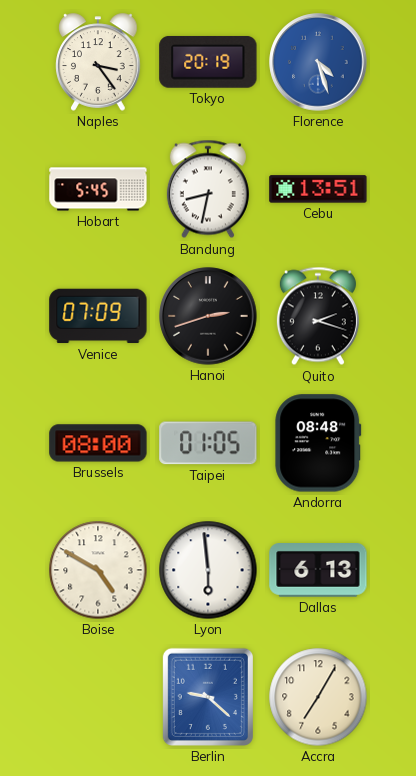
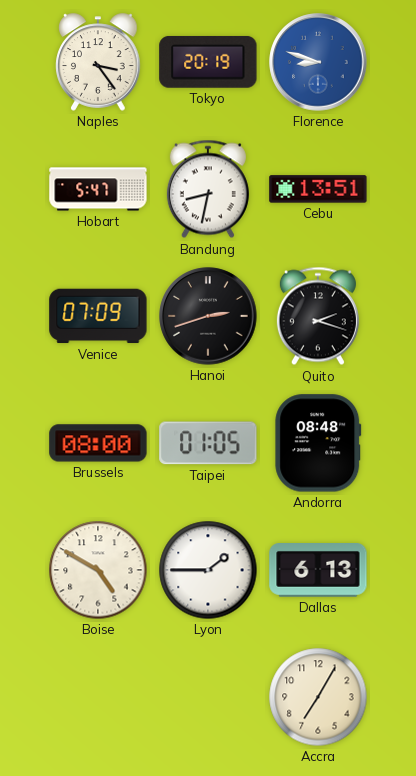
Florence: 4:27 -> 8:48
Hobart: 5:45 -> 5:47
Lyon: 5:59 -> 1:45
Berlin: 9:22 -> none
